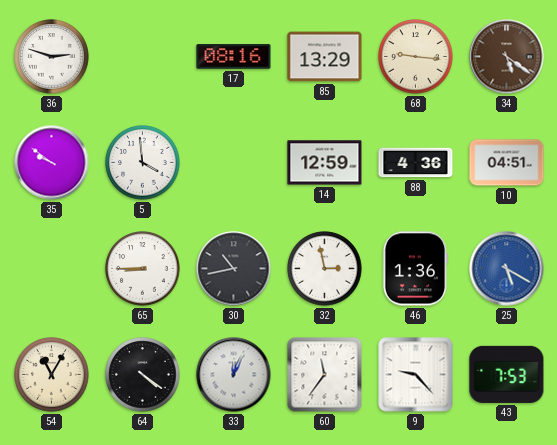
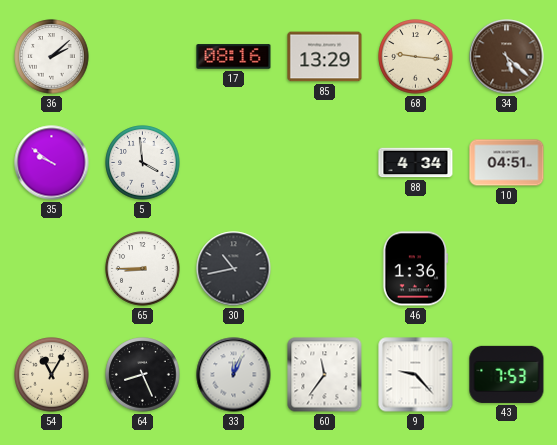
36: 2:48 -> 2:08
34: 5:21 -> 5:22
14: 12:59 -> none
88: 4:36 -> 4:34
32: 2:58 -> none
25: 5:20 -> none
64: 4:21 -> 8:26
